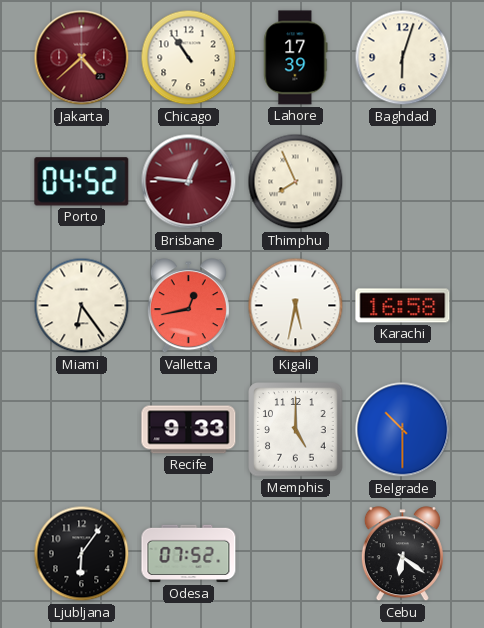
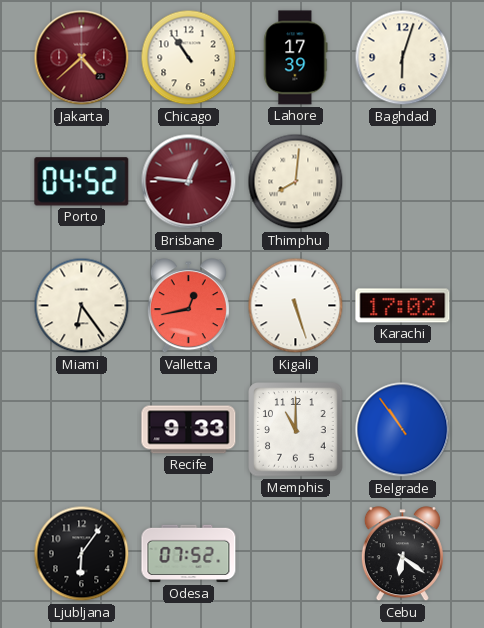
Thimphu: 7:56 -> 8:01
Kigali: 5:32 -> 5:27
Karachi: 16:58 -> 17:02
Memphis: 5:00 -> 11:00
Belgrade: 10:30 -> 10:54
